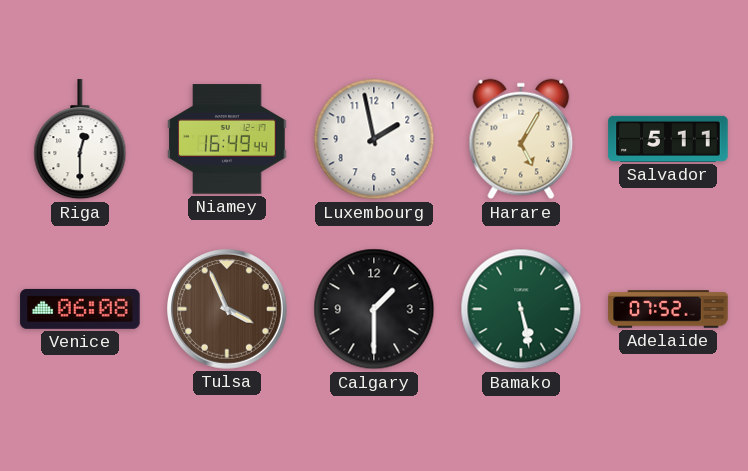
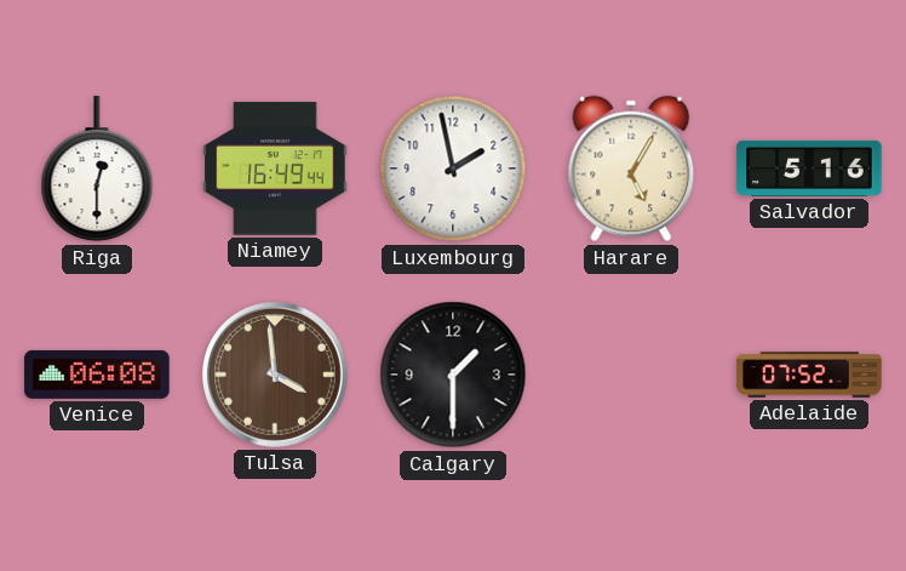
Salvador: 5:11 -> 5:16
Tulsa: 3:56 -> 3:59
Bamako: 5:28 -> none
